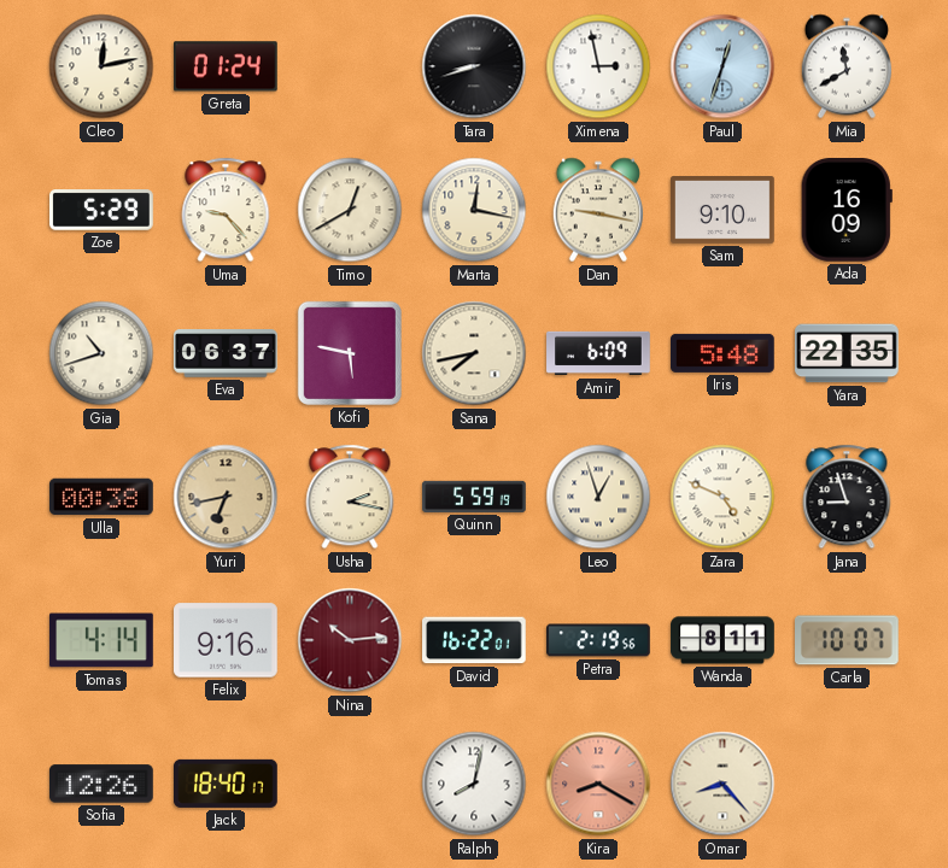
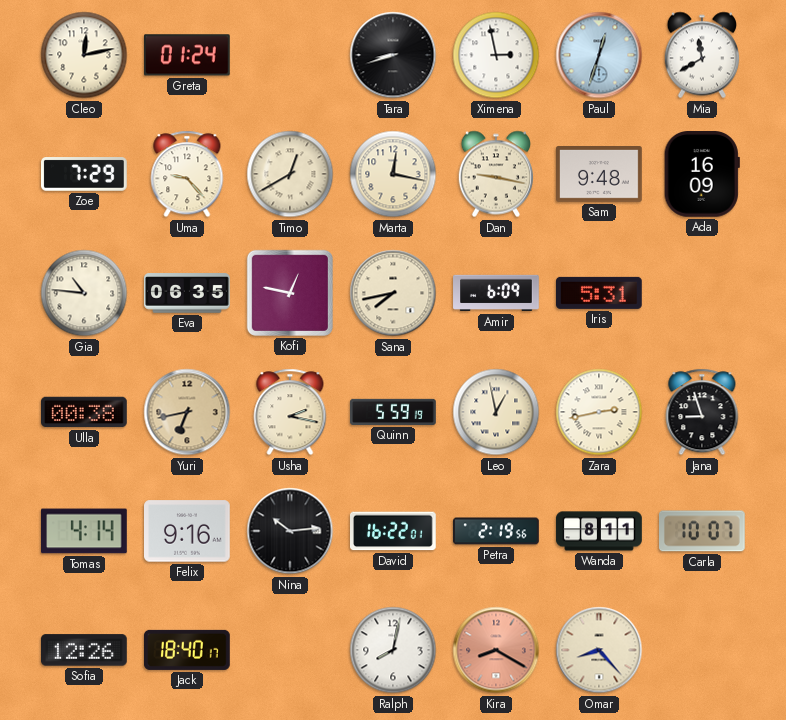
Zoe: 5:29 -> 7:29
Sam: 9:10 -> 9:48
Gia: 10:42 -> 10:46
Eva: 06:37 -> 06:35
Kofi: 5:47 -> 12:47
Iris: 5:48 -> 5:31
Yara: 22:35 -> none
Leo: 12:57 -> 12:58
Zara: 4:49 -> 2:43
Nina dial: burgundy -> black
